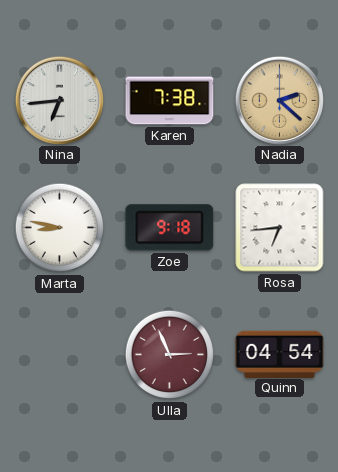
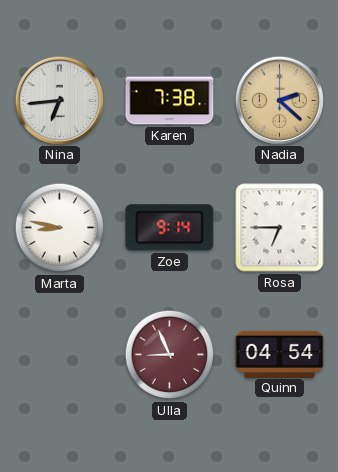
Zoe: 9:18 -> 9:14
Rosa: 6:44 -> 6:45
Ulla: 2:56 -> 8:56
